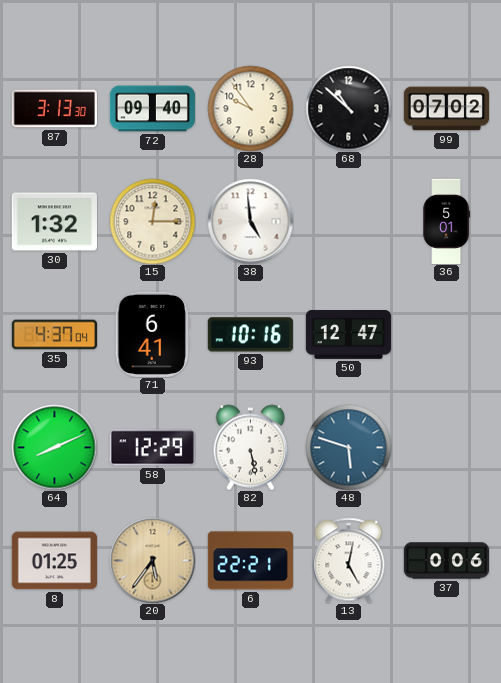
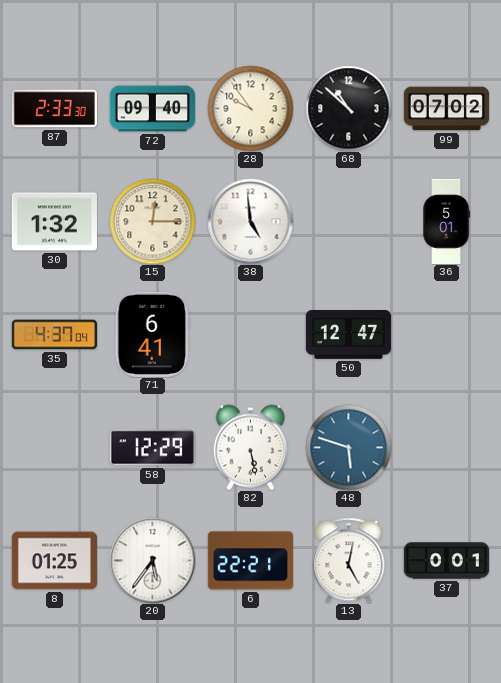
87: 3:13 -> 2:33
93: 10:16 -> none
64: 8:11 -> none
20 dial: champagne -> white
37: 0:06 -> 0:01
